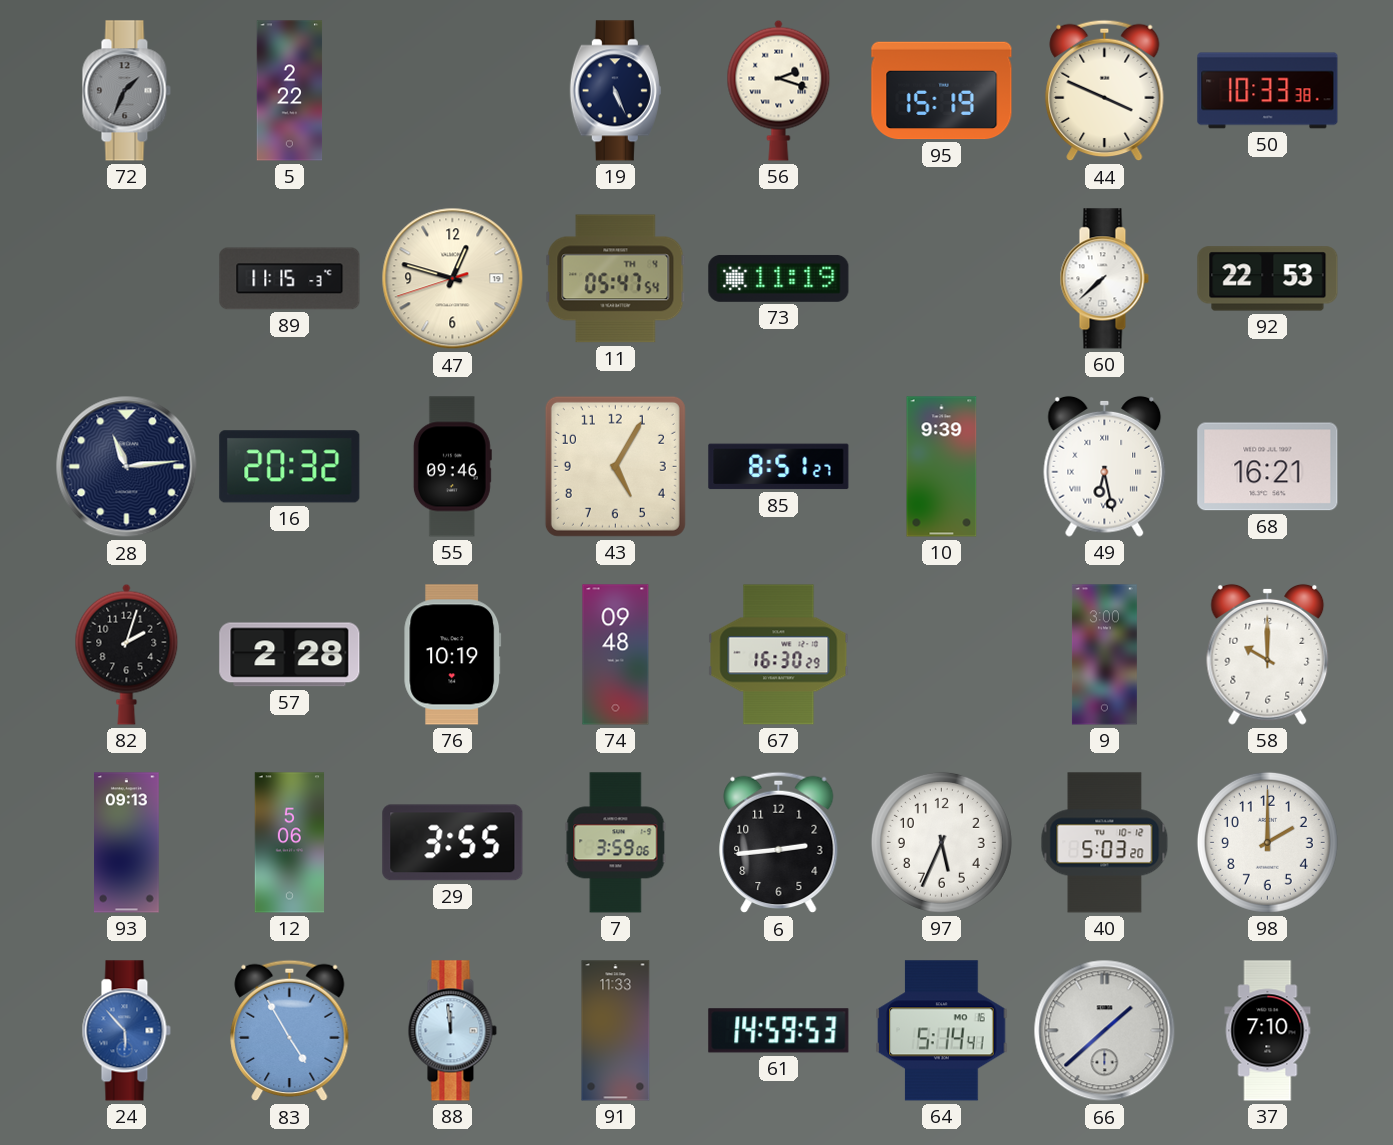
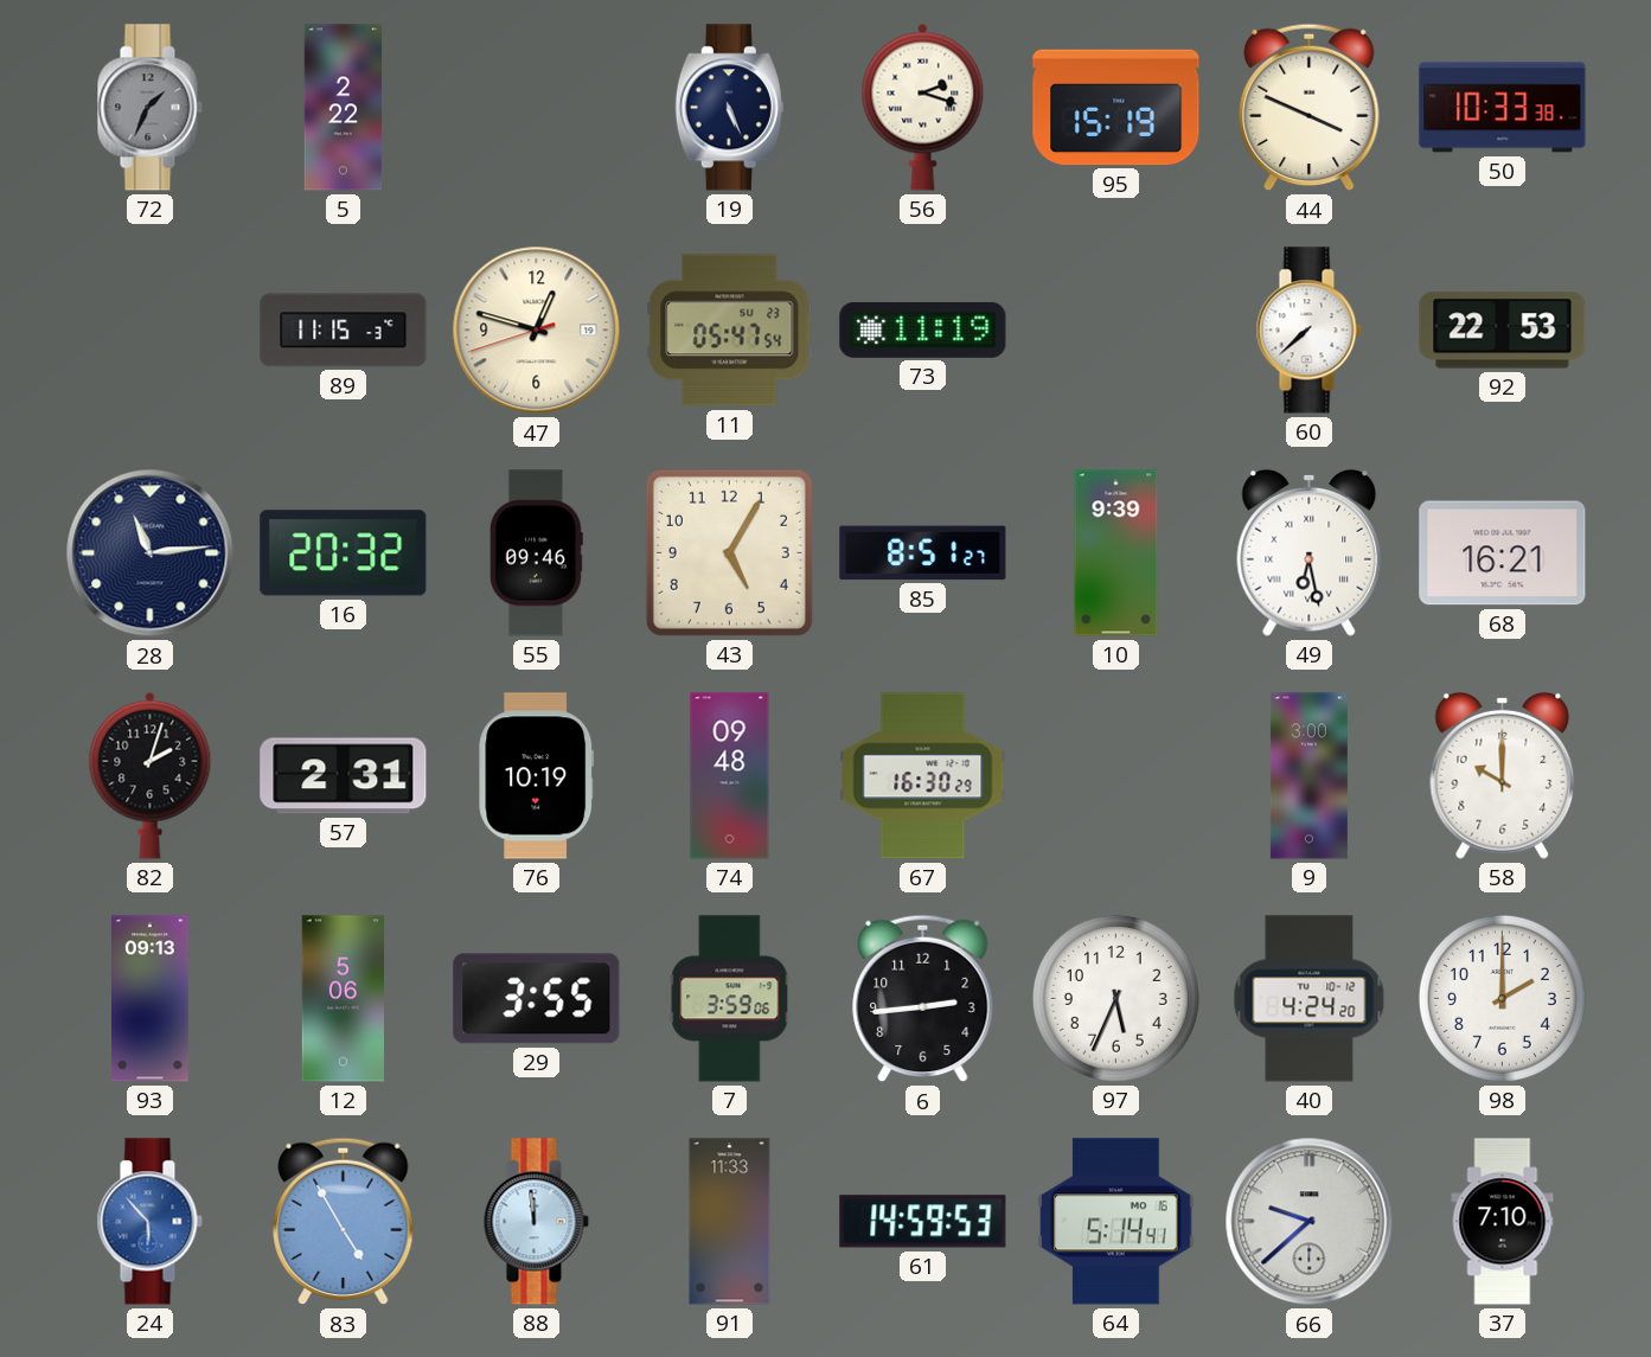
11 date: TH 4 -> SU 23
57: 2:28 -> 2:31
40: 5:03 -> 4:24
66: 1:38 -> 9:38
